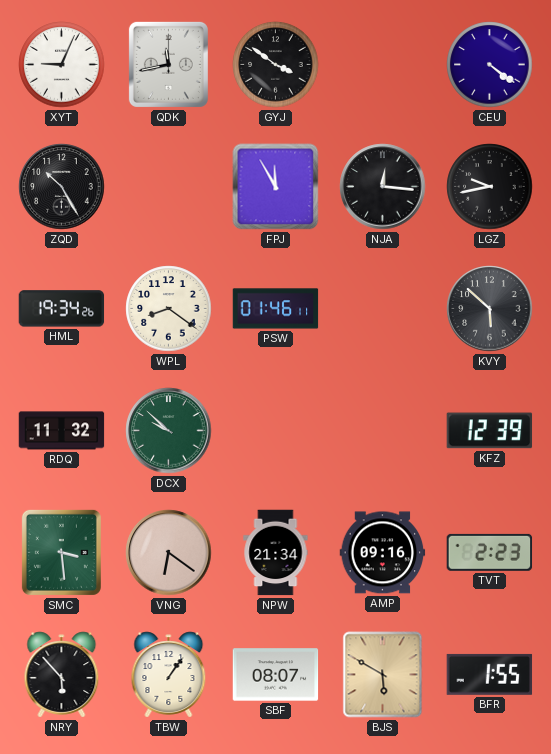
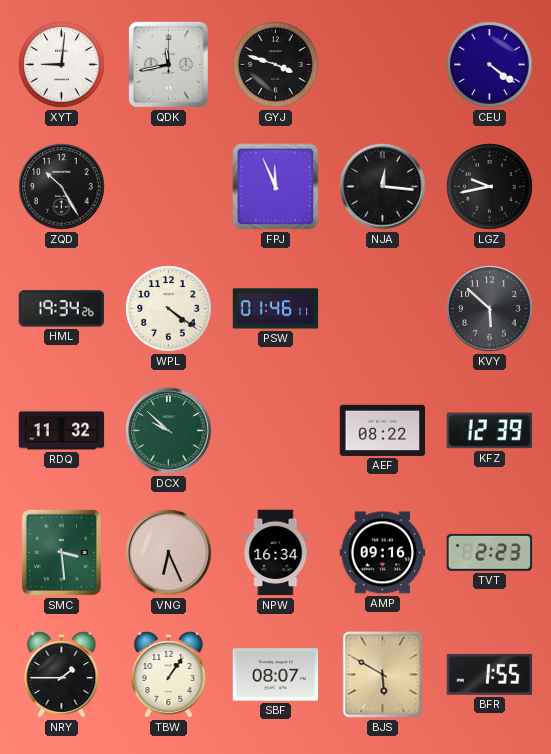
XYT: 9:04 -> 9:01
GYJ: 3:51 -> 3:48
FPJ: 11:55 -> 11:56
WPL: 8:21 -> 4:21
AEF: none -> 08:22
VNG: 6:21 -> 6:26
NPW: 21:34 -> 16:34
NRY: 5:53 -> 1:45
